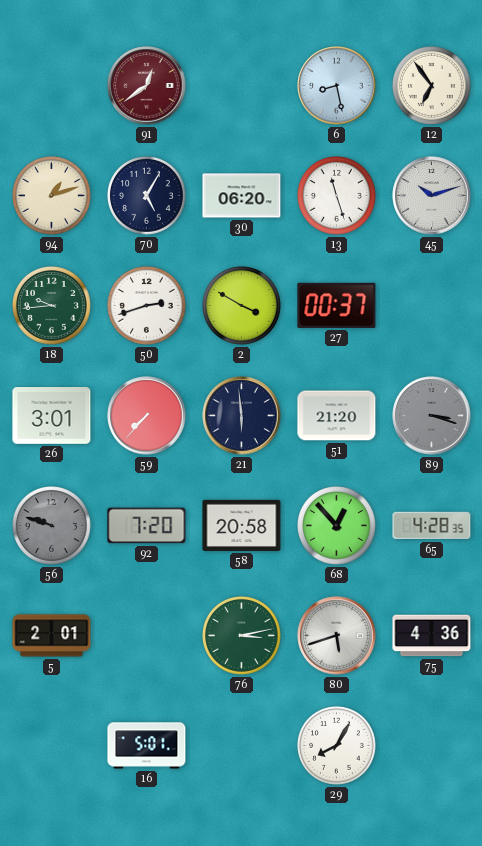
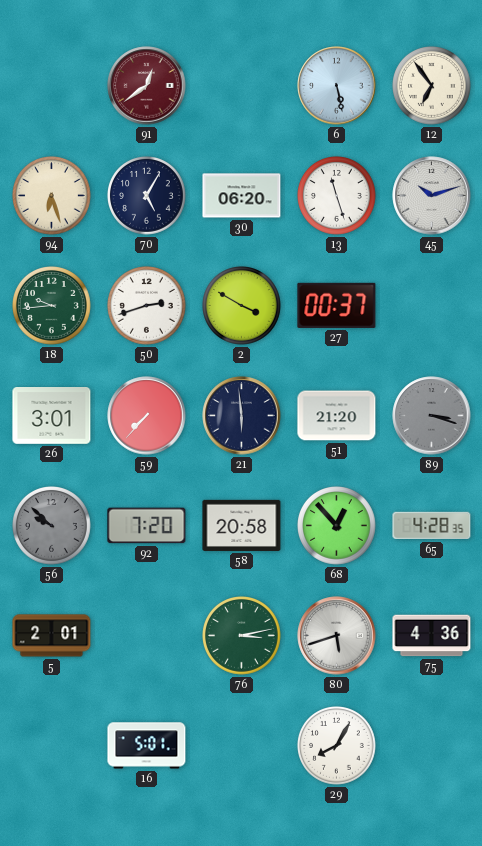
6: 8:28 -> 5:28
94: 1:12 -> 6:27
56: 9:48 -> 9:52
